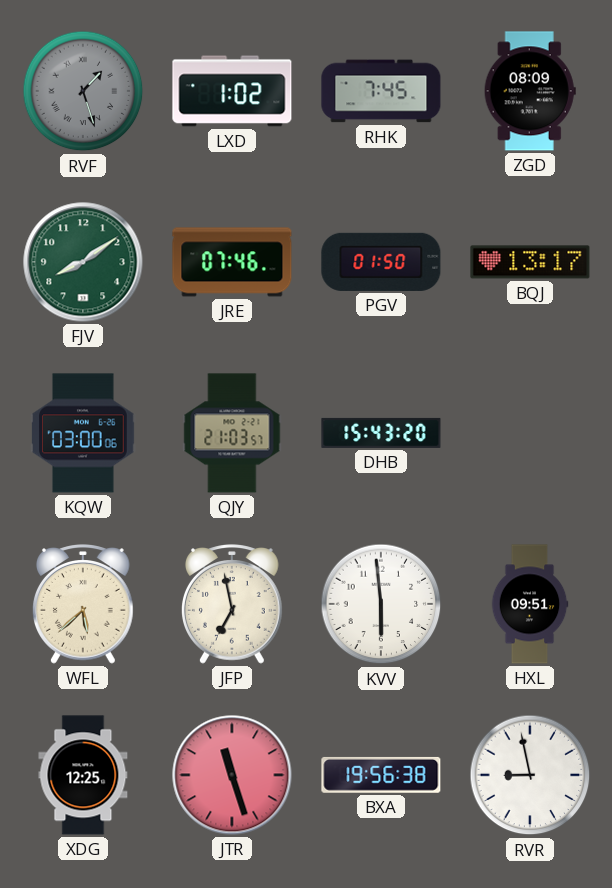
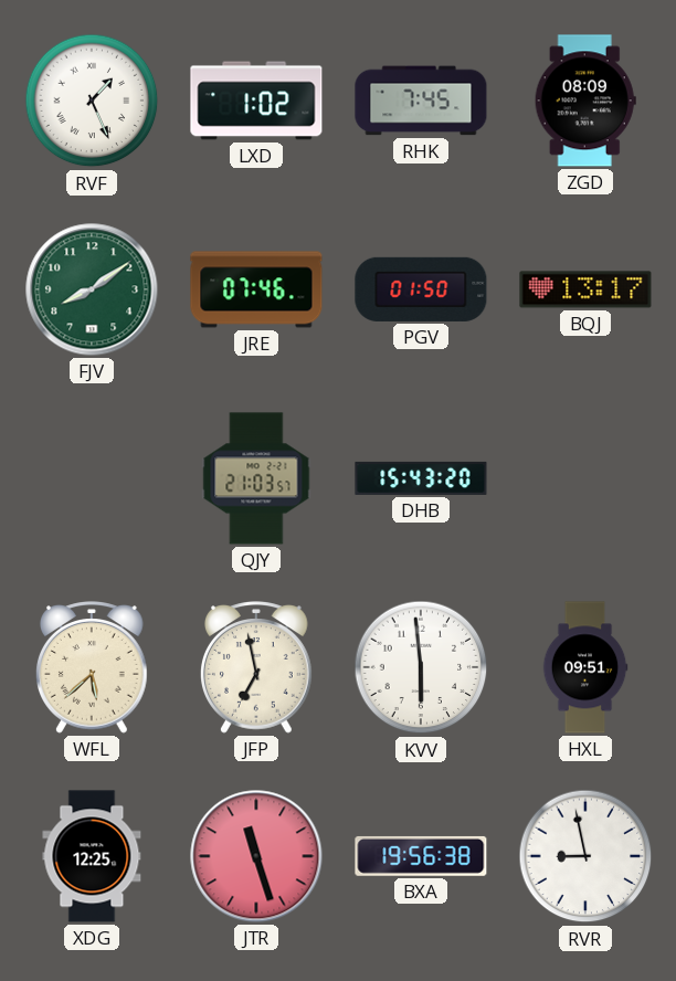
RVF: 1:27 -> 1:26
RVF dial: grey -> white
KQW: 03:00 -> none
